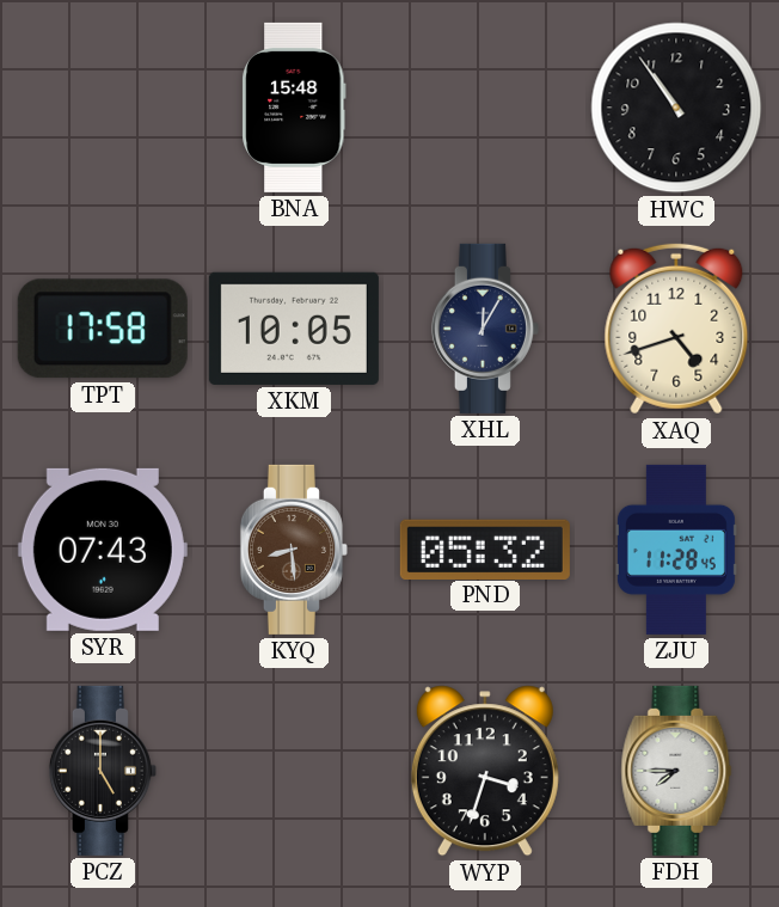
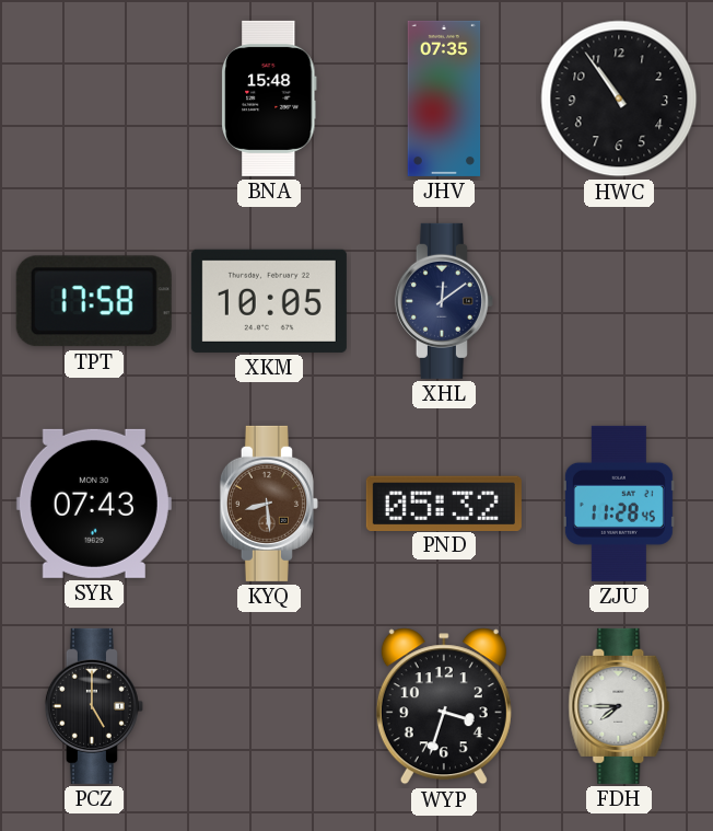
JHV: none -> 07:35
XHL: 12:05 -> 12:09
XAQ: 4:42 -> none
